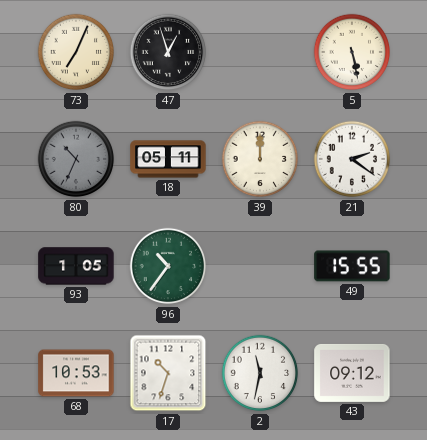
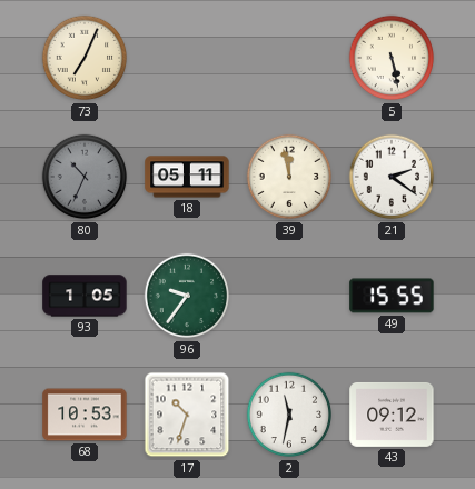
47: 12:57 -> none
39: 12:00 -> 11:58
96: 10:36 -> 9:36
